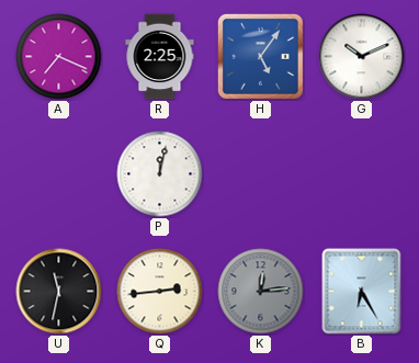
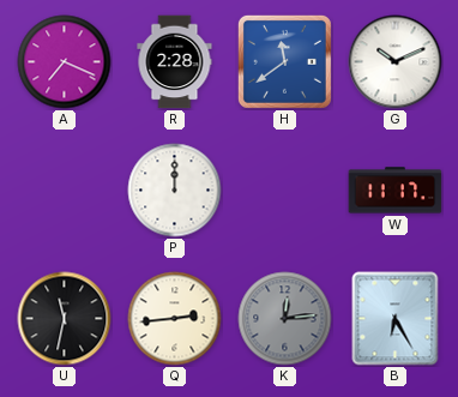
R: 2:25 -> 2:28
H: 5:06 -> 11:39
P: 12:02 -> 12:00
W: none -> 11:17
